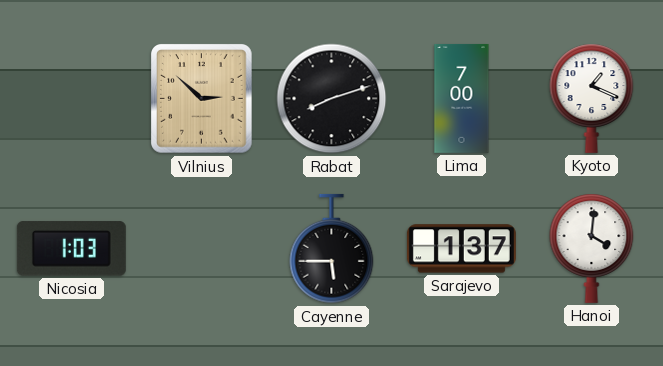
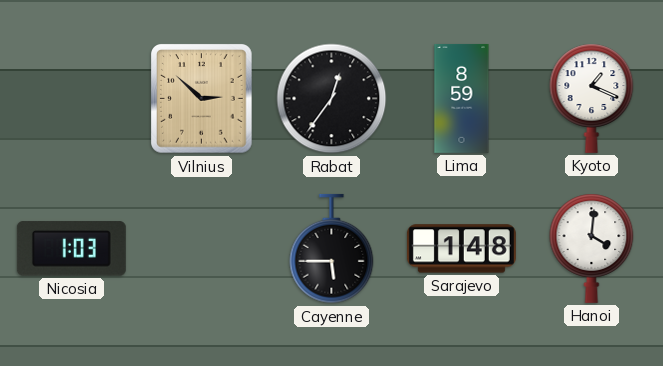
Rabat: 8:12 -> 12:36
Lima: 7:00 -> 8:59
Sarajevo: 1:37 -> 1:48
